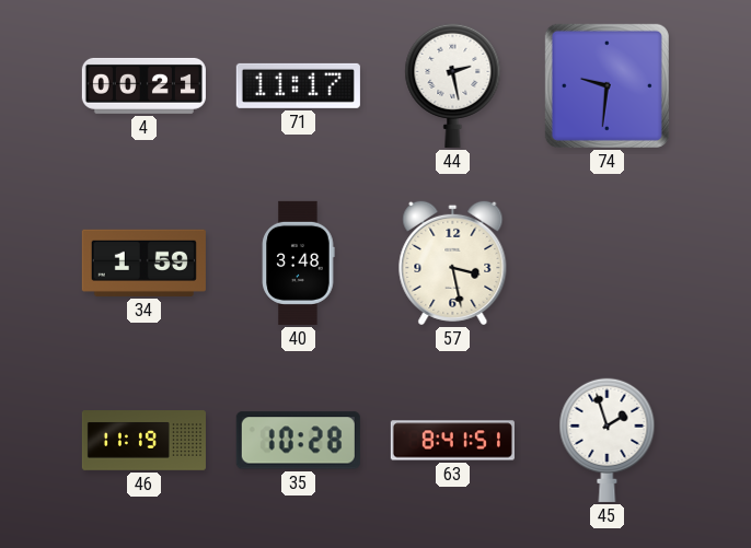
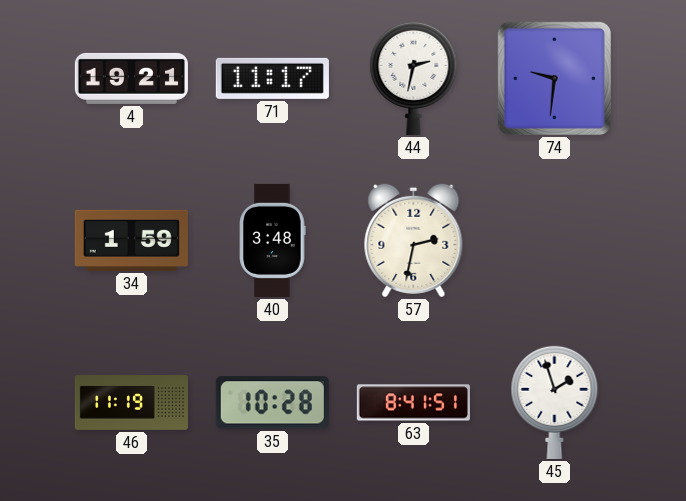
4: 00:21 -> 19:21
44: 2:28 -> 2:32
57: 3:28 -> 2:32
